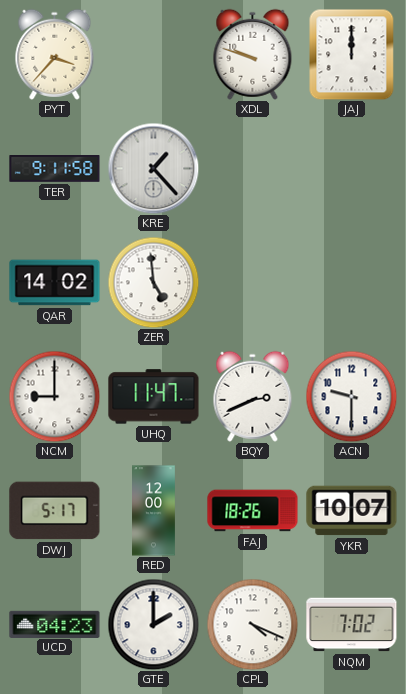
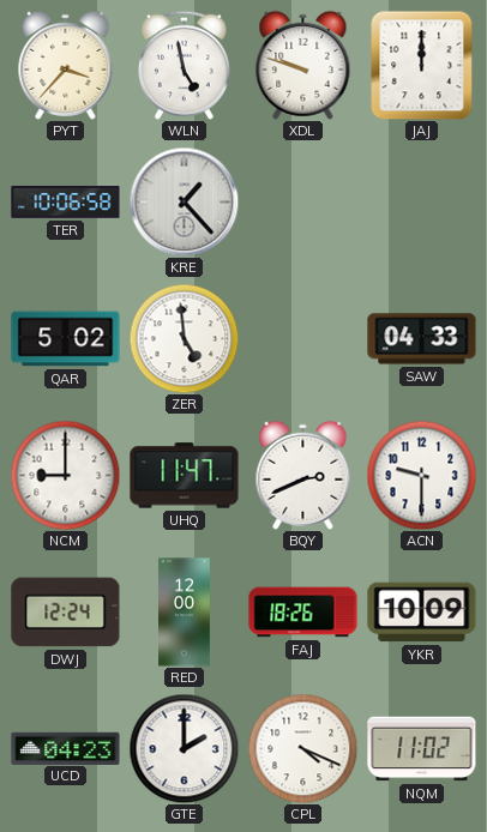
WLN: none -> 4:58
TER: 9:11 -> 10:06
QAR: 14:02 -> 5:02
SAW: none -> 04:33
DWJ: 5:17 -> 12:24
YKR: 10:07 -> 10:09
NQM: 7:02 -> 11:02
